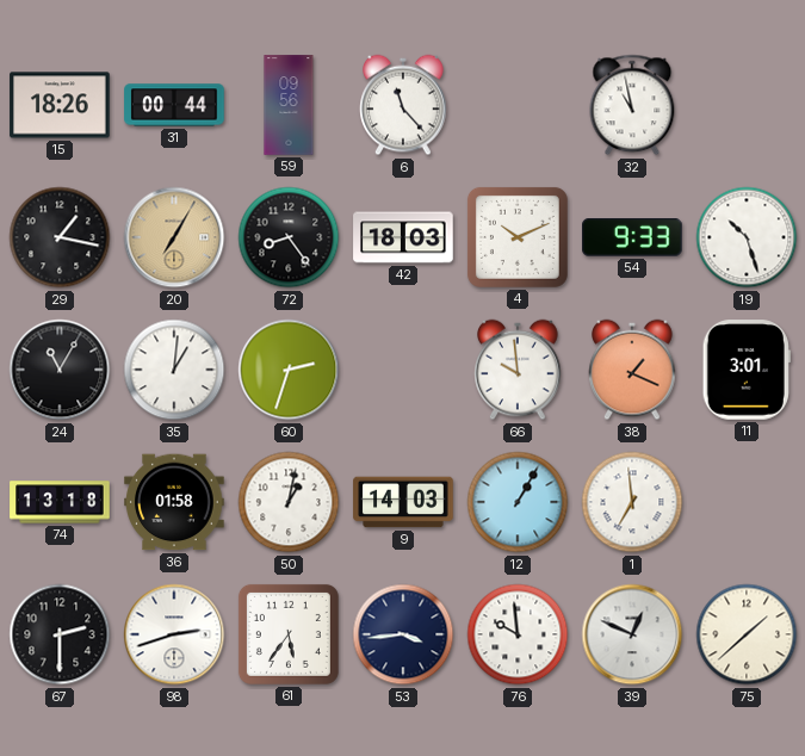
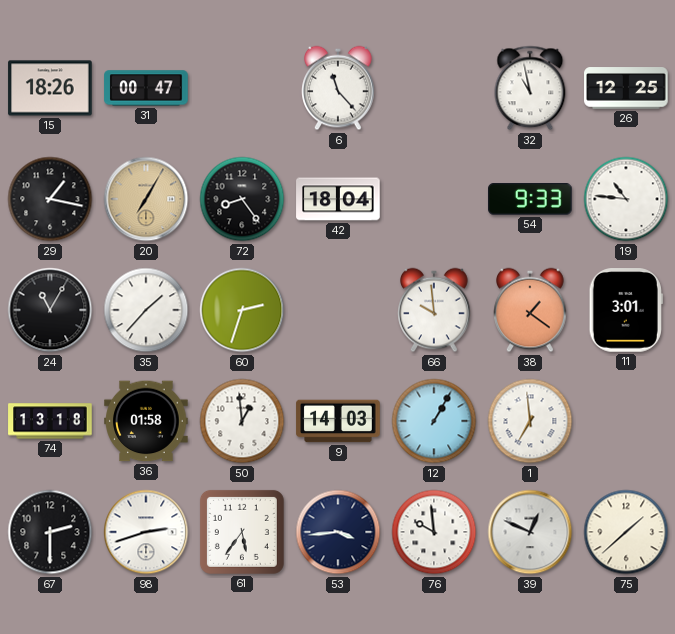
31: 00:44 -> 00:47
59: 09:56 -> none
26: none -> 12:25
42: 18:03 -> 18:04
4: 10:11 -> none
19: 10:27 -> 10:46
35: 1:01 -> 1:37
38: 1:19 -> 1:21
50: 1:02 -> 12:59
